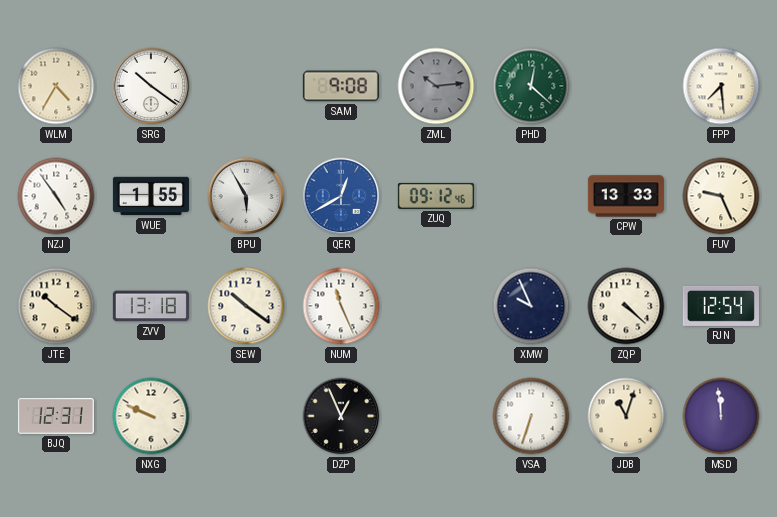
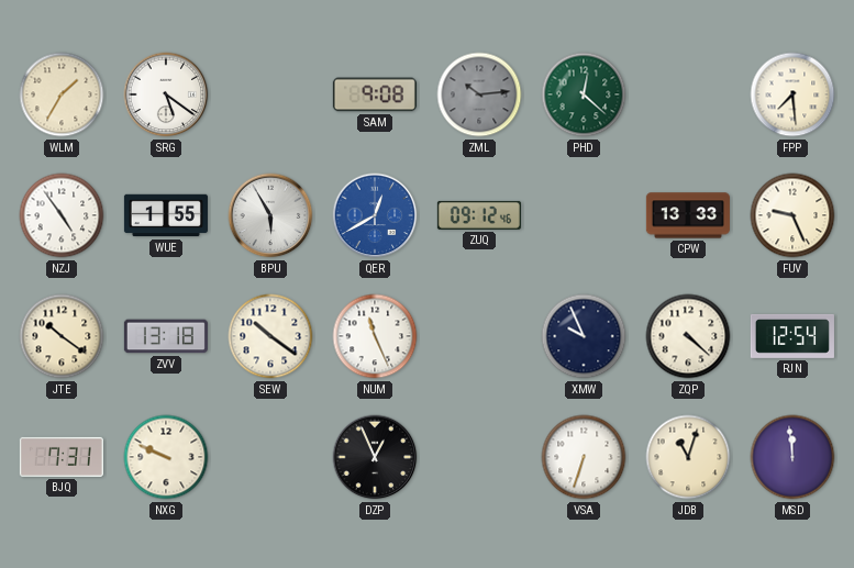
WLM: 4:35 -> 1:35
SRG: 10:21 -> 5:21
BJQ: 12:31 -> 7:31
